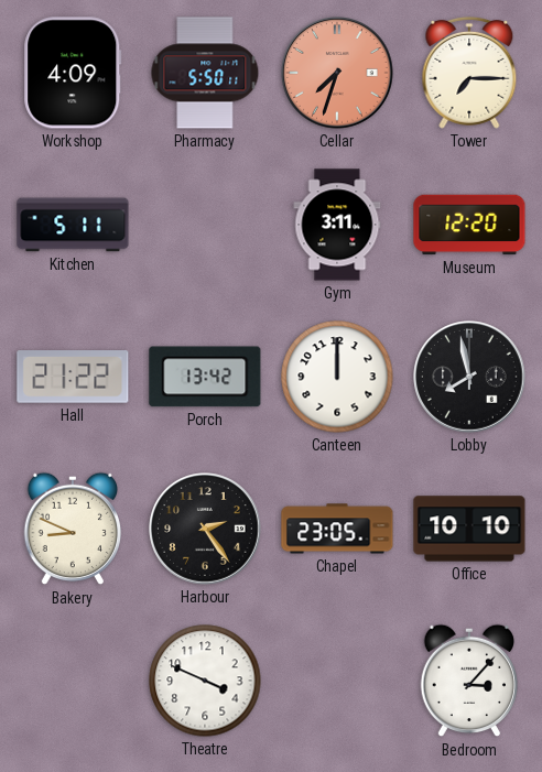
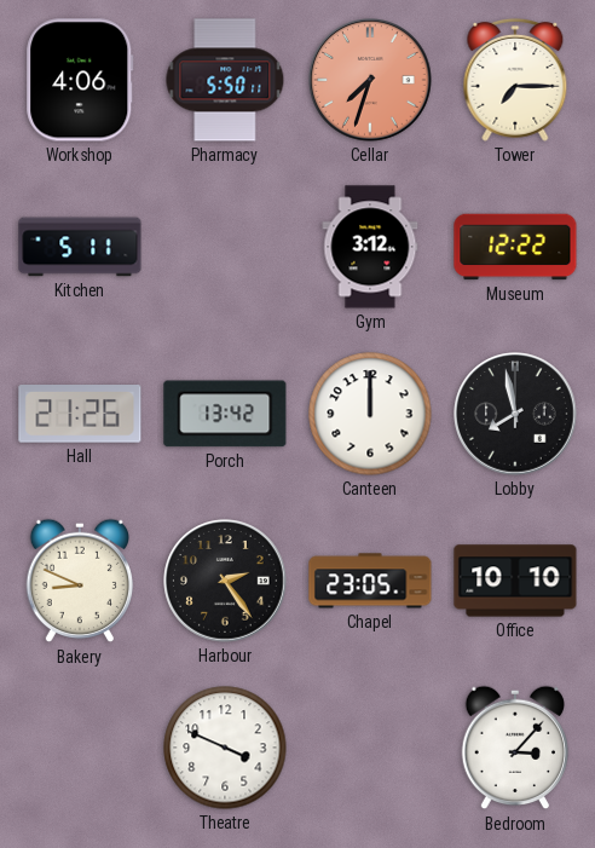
Workshop: 4:09 -> 4:06
Gym: 3:11 -> 3:12
Museum: 12:20 -> 12:22
Hall: 21:22 -> 21:26
